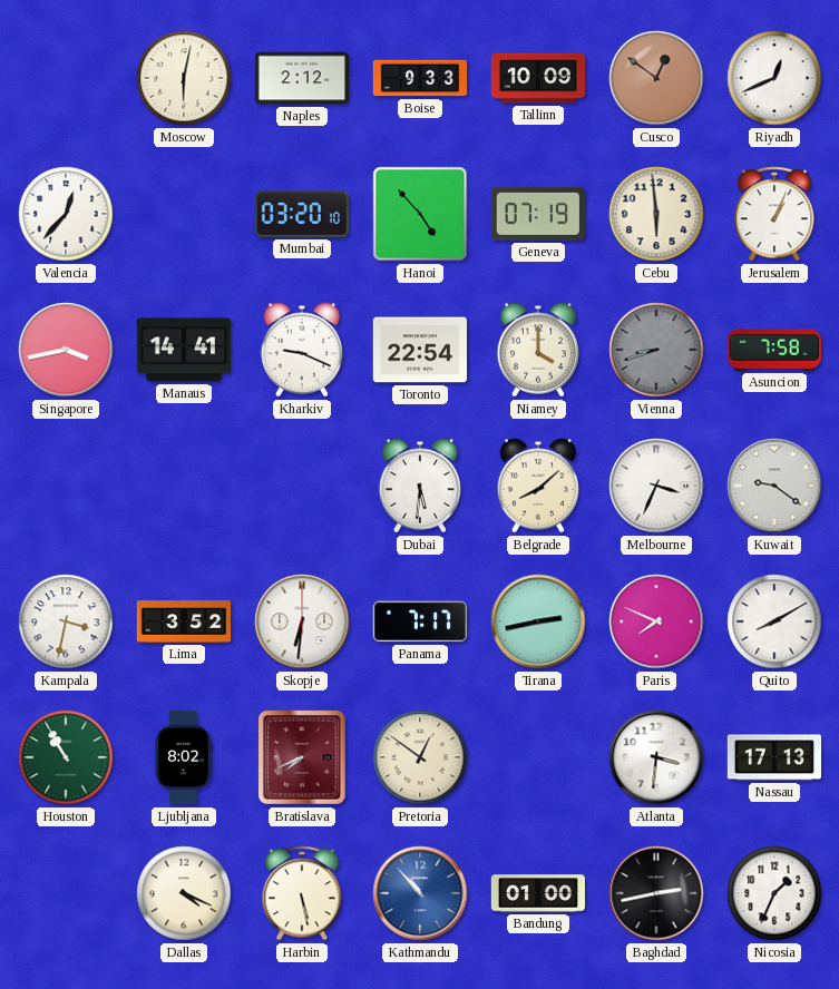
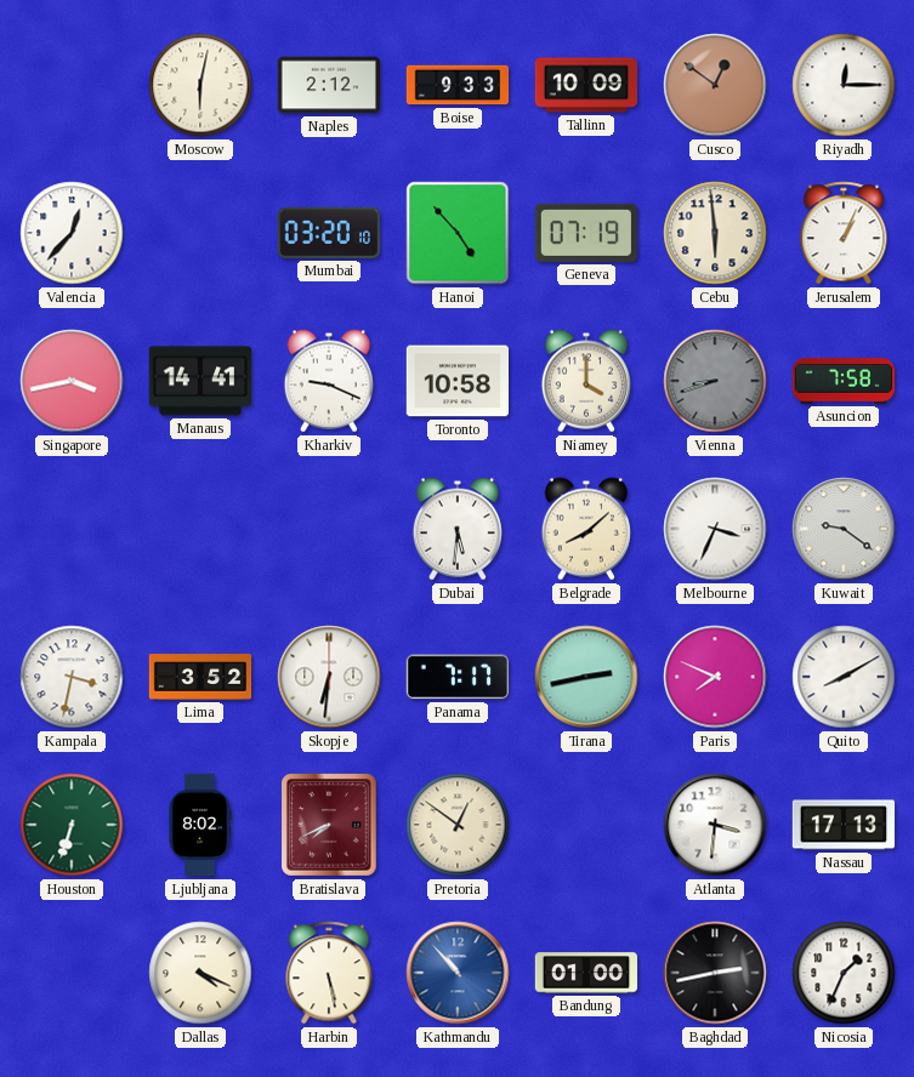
Riyadh: 12:41 -> 12:15
Toronto: 22:54 -> 10:58
Houston: 10:55 -> 6:33
